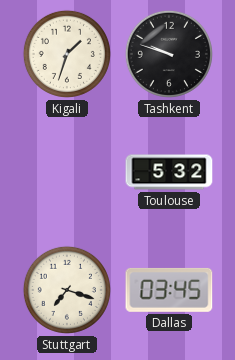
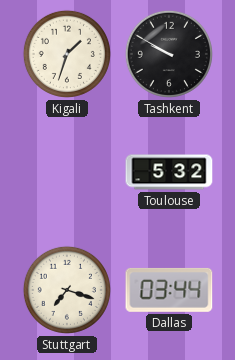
Tashkent: 9:48 -> 9:50
Dallas: 03:45 -> 03:44
